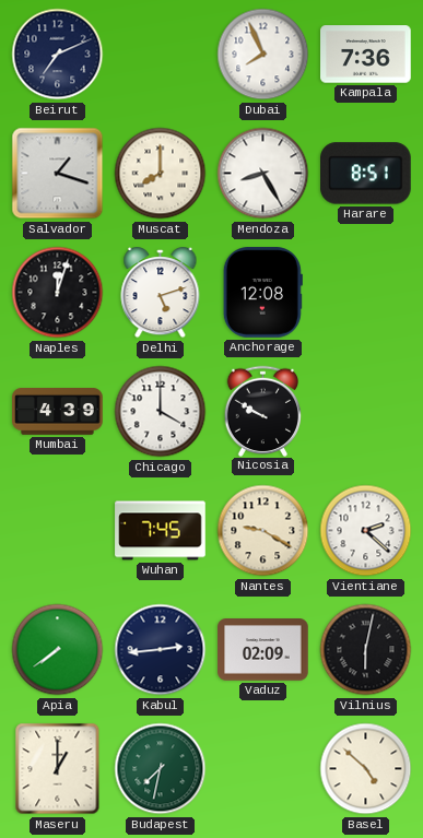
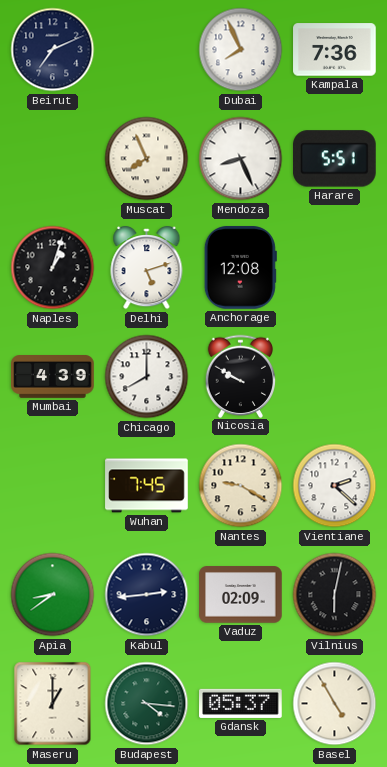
Salvador: 1:18 -> none
Muscat: 8:00 -> 7:56
Mendoza: 8:25 -> 8:26
Harare: 8:51 -> 5:51
Naples: 12:03 -> 1:03
Chicago: 4:00 -> 8:00
Apia: 7:39 -> 8:39
Budapest: 7:32 -> 4:16
Gdansk: none -> 05:37
Basel: 4:52 -> 4:55
